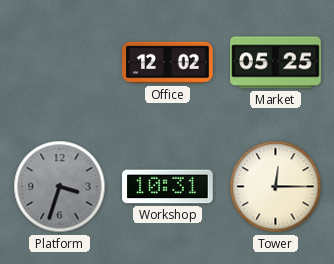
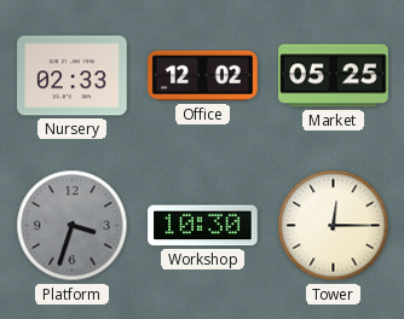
Nursery: none -> 02:33
Workshop: 10:31 -> 10:30
